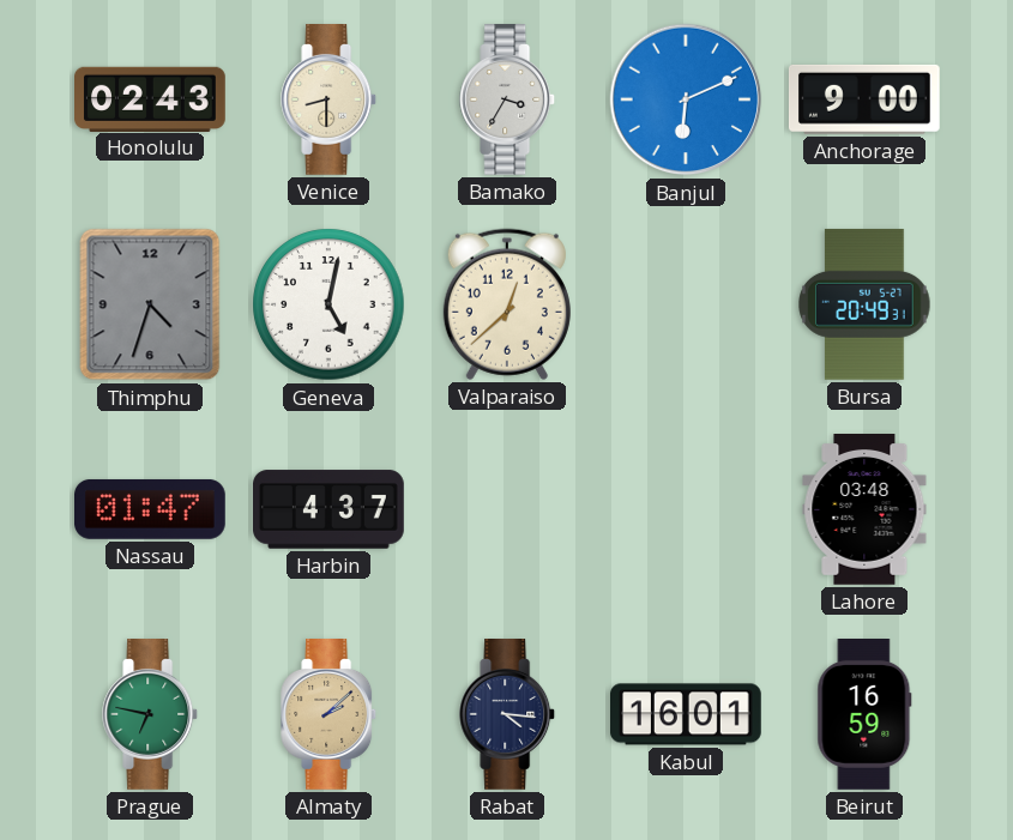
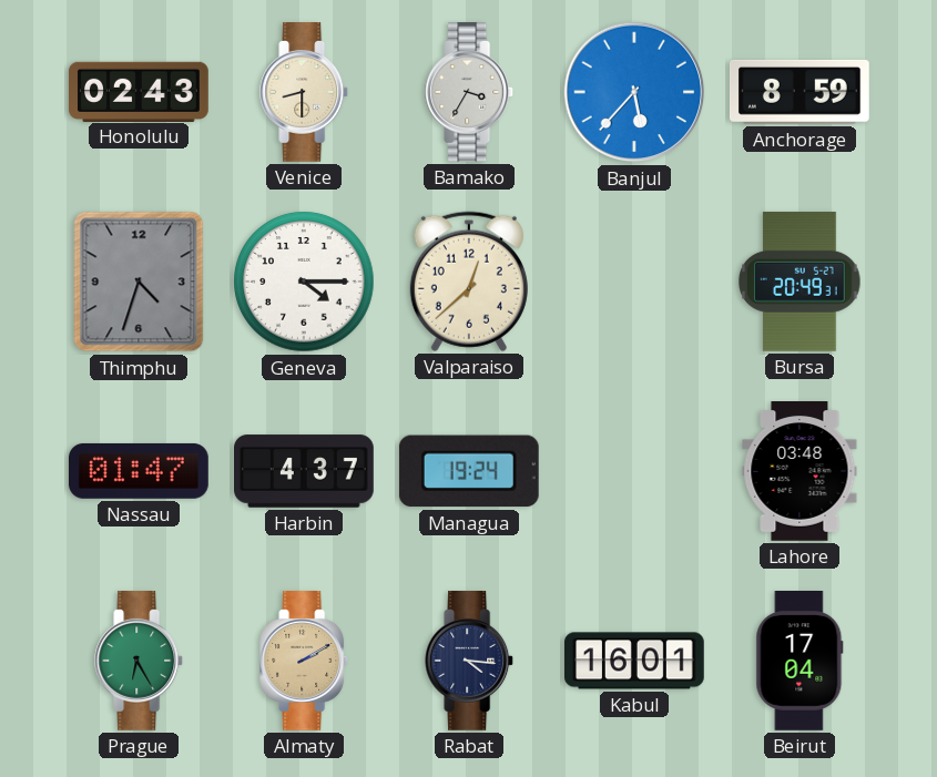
Banjul: 6:11 -> 5:37
Anchorage: 9:00 -> 8:59
Geneva: 5:02 -> 4:15
Managua: none -> 19:24
Prague: 6:47 -> 6:25
Almaty: 2:08 -> 2:10
Beirut: 16:59 -> 17:04
